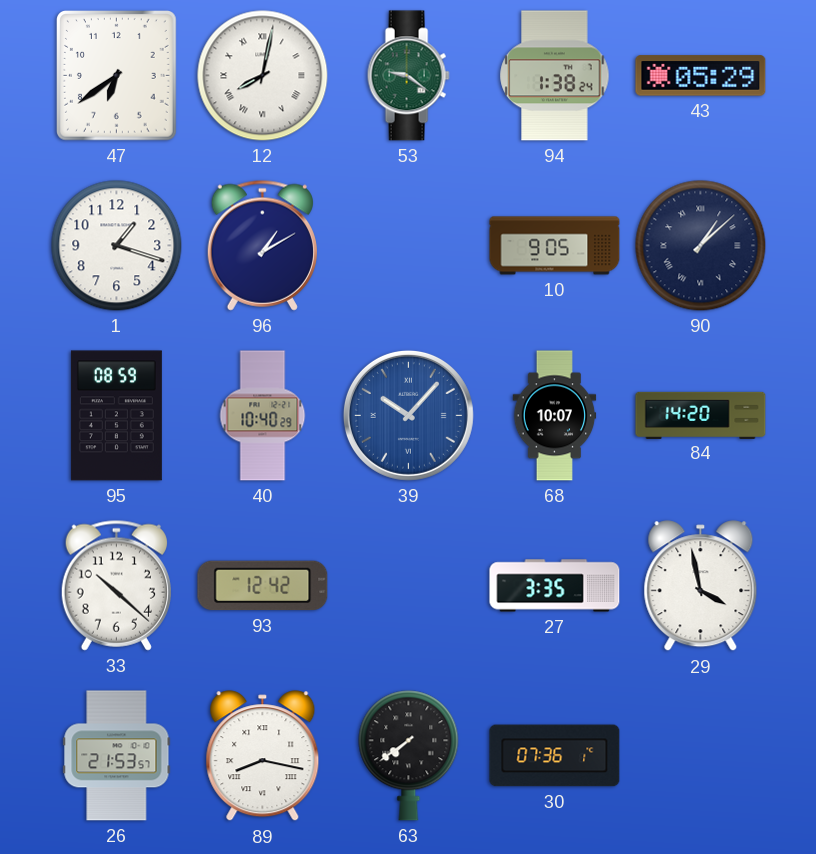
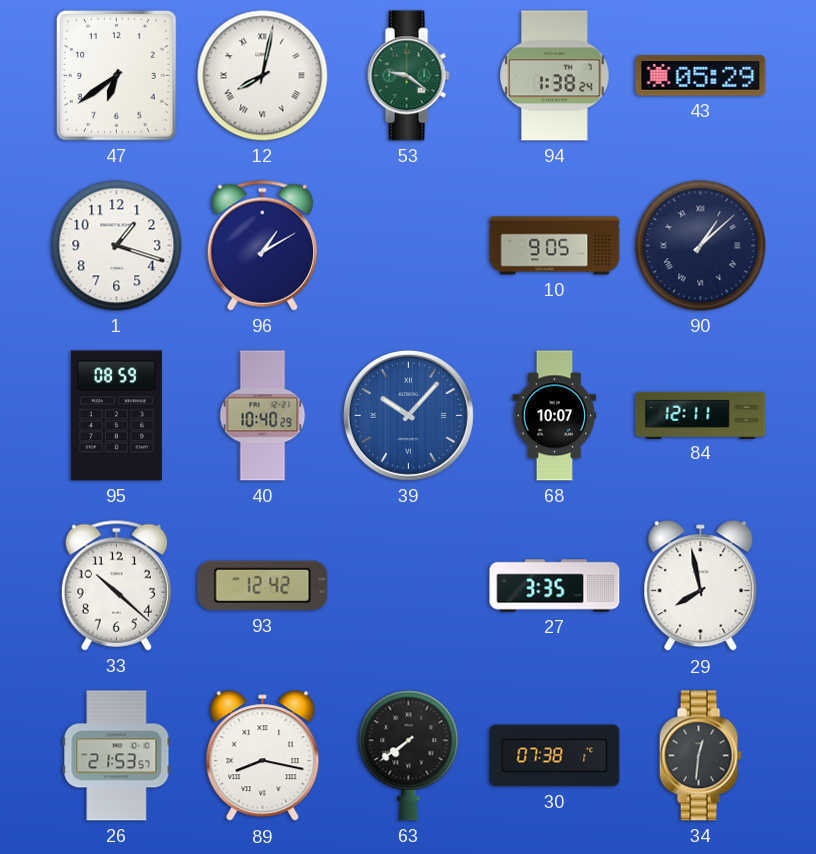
84: 14:20 -> 12:11
29: 3:58 -> 7:58
30: 07:36 -> 07:38
34: none -> 12:31
